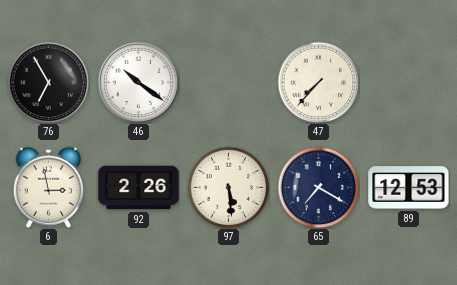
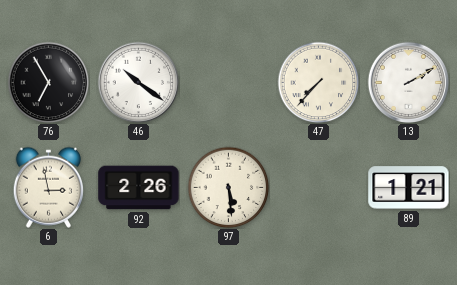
13: none -> 2:10
65: 7:20 -> none
89: 12:53 -> 1:21
